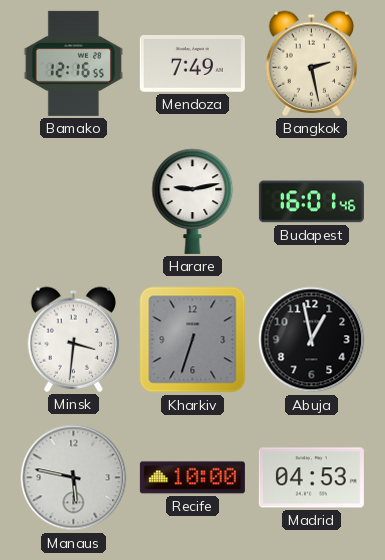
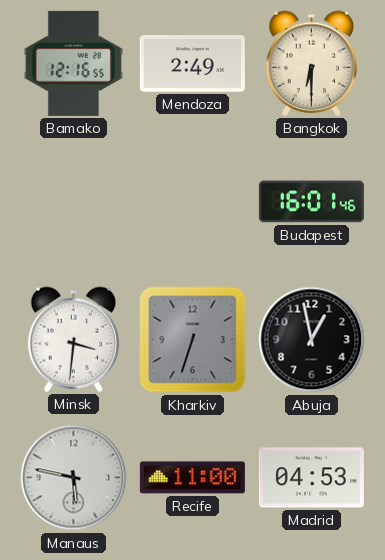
Mendoza: 7:49 -> 2:49
Bangkok: 2:28 -> 6:30
Harare: 9:13 -> none
Recife: 10:00 -> 11:00
